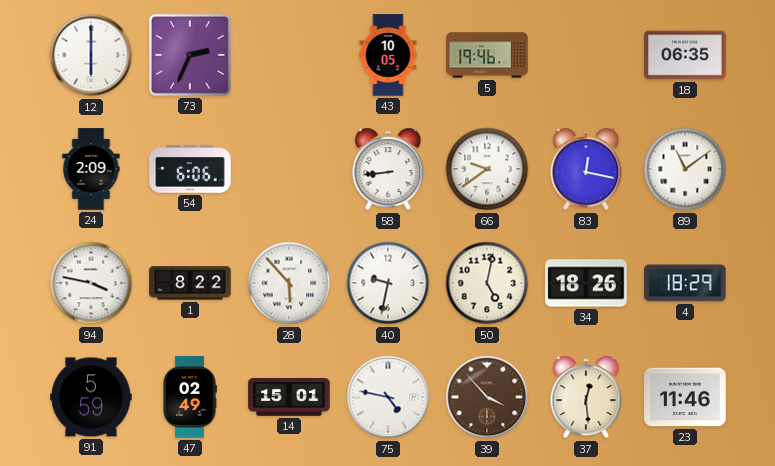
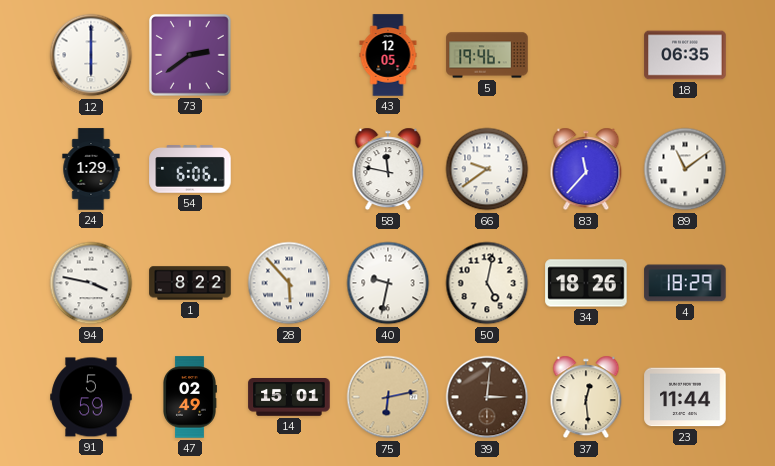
73: 2:34 -> 2:39
43: 10:05 -> 12:05
24: 2:09 -> 1:29
58: 8:44 -> 11:47
83: 12:17 -> 11:37
75: 4:47 -> 6:13
75 dial: white -> champagne
39: 3:53 -> 3:01
23: 11:46 -> 11:44
